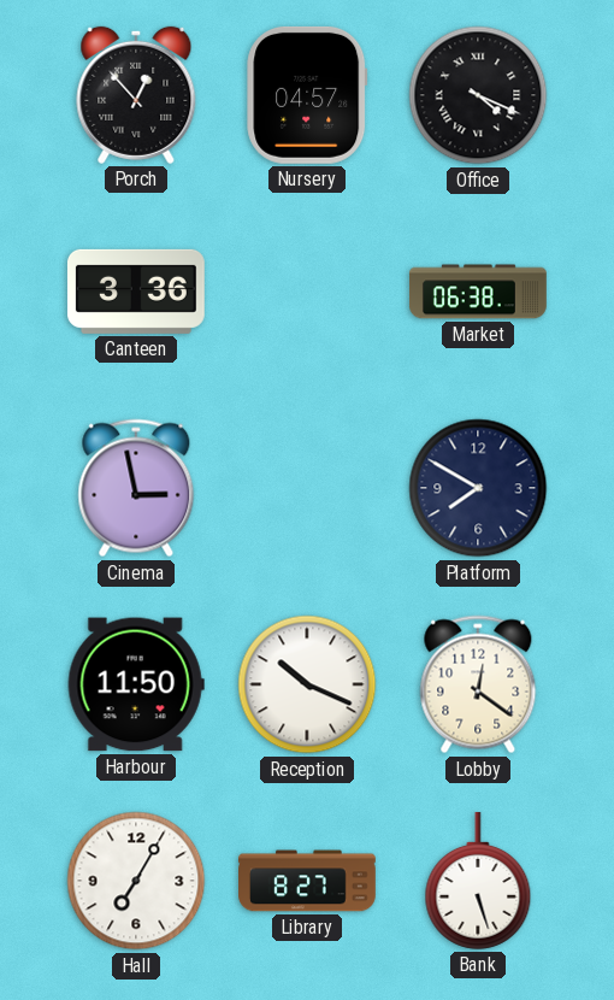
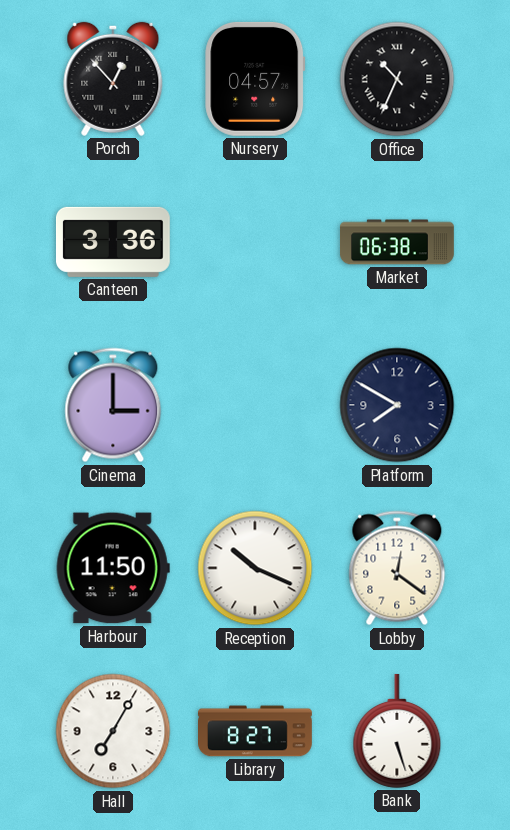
Office: 4:19 -> 10:34
Cinema: 2:58 -> 3:00
